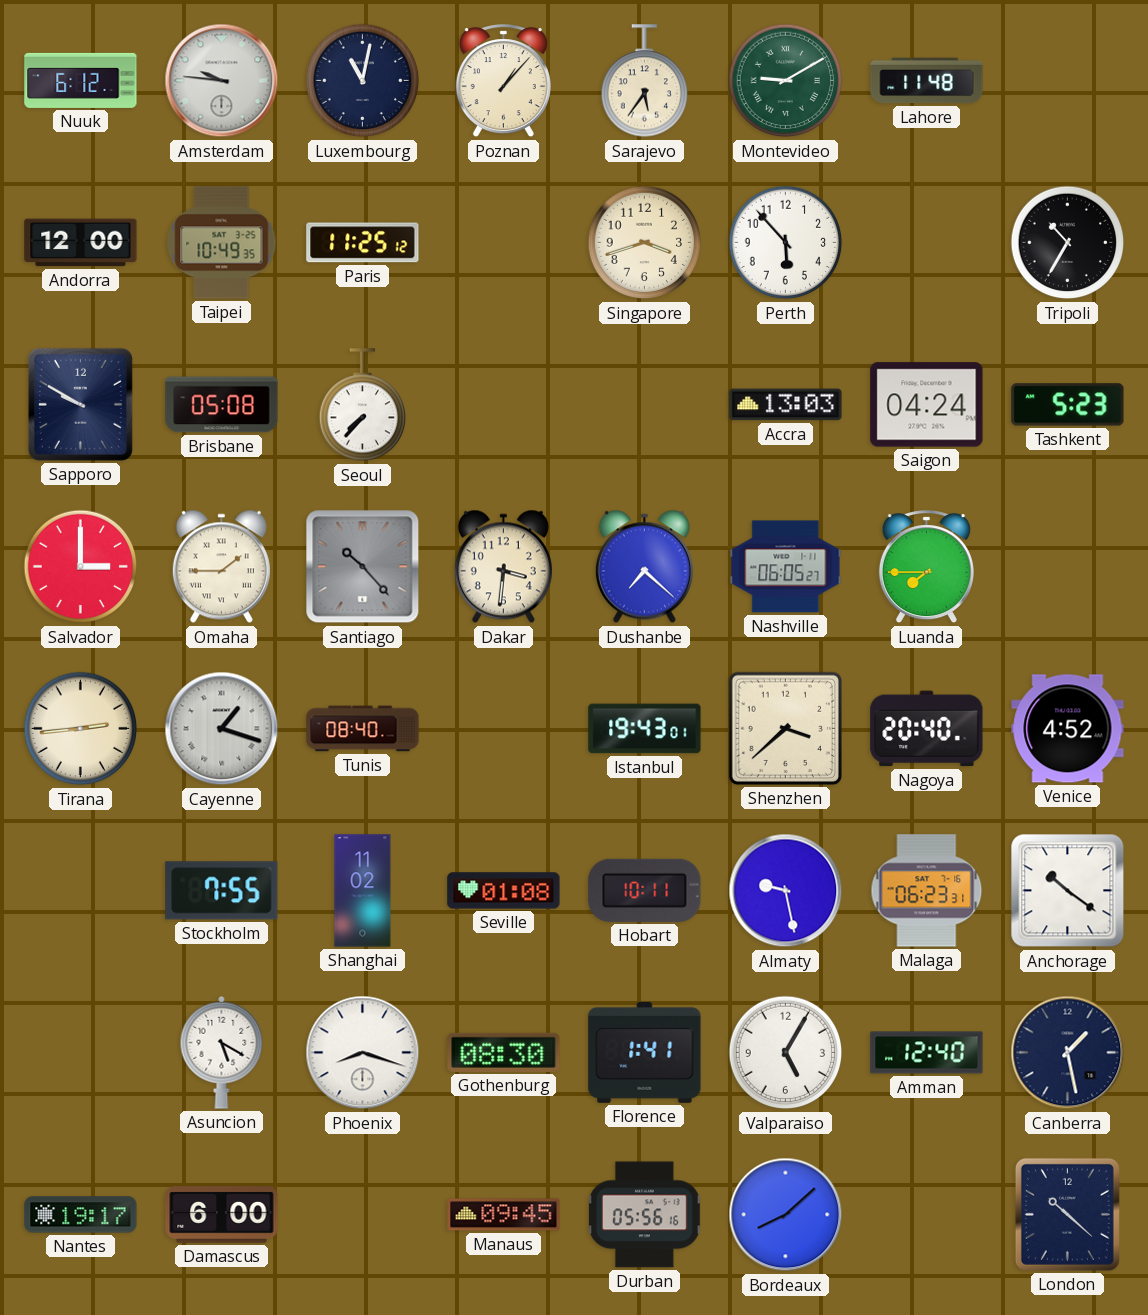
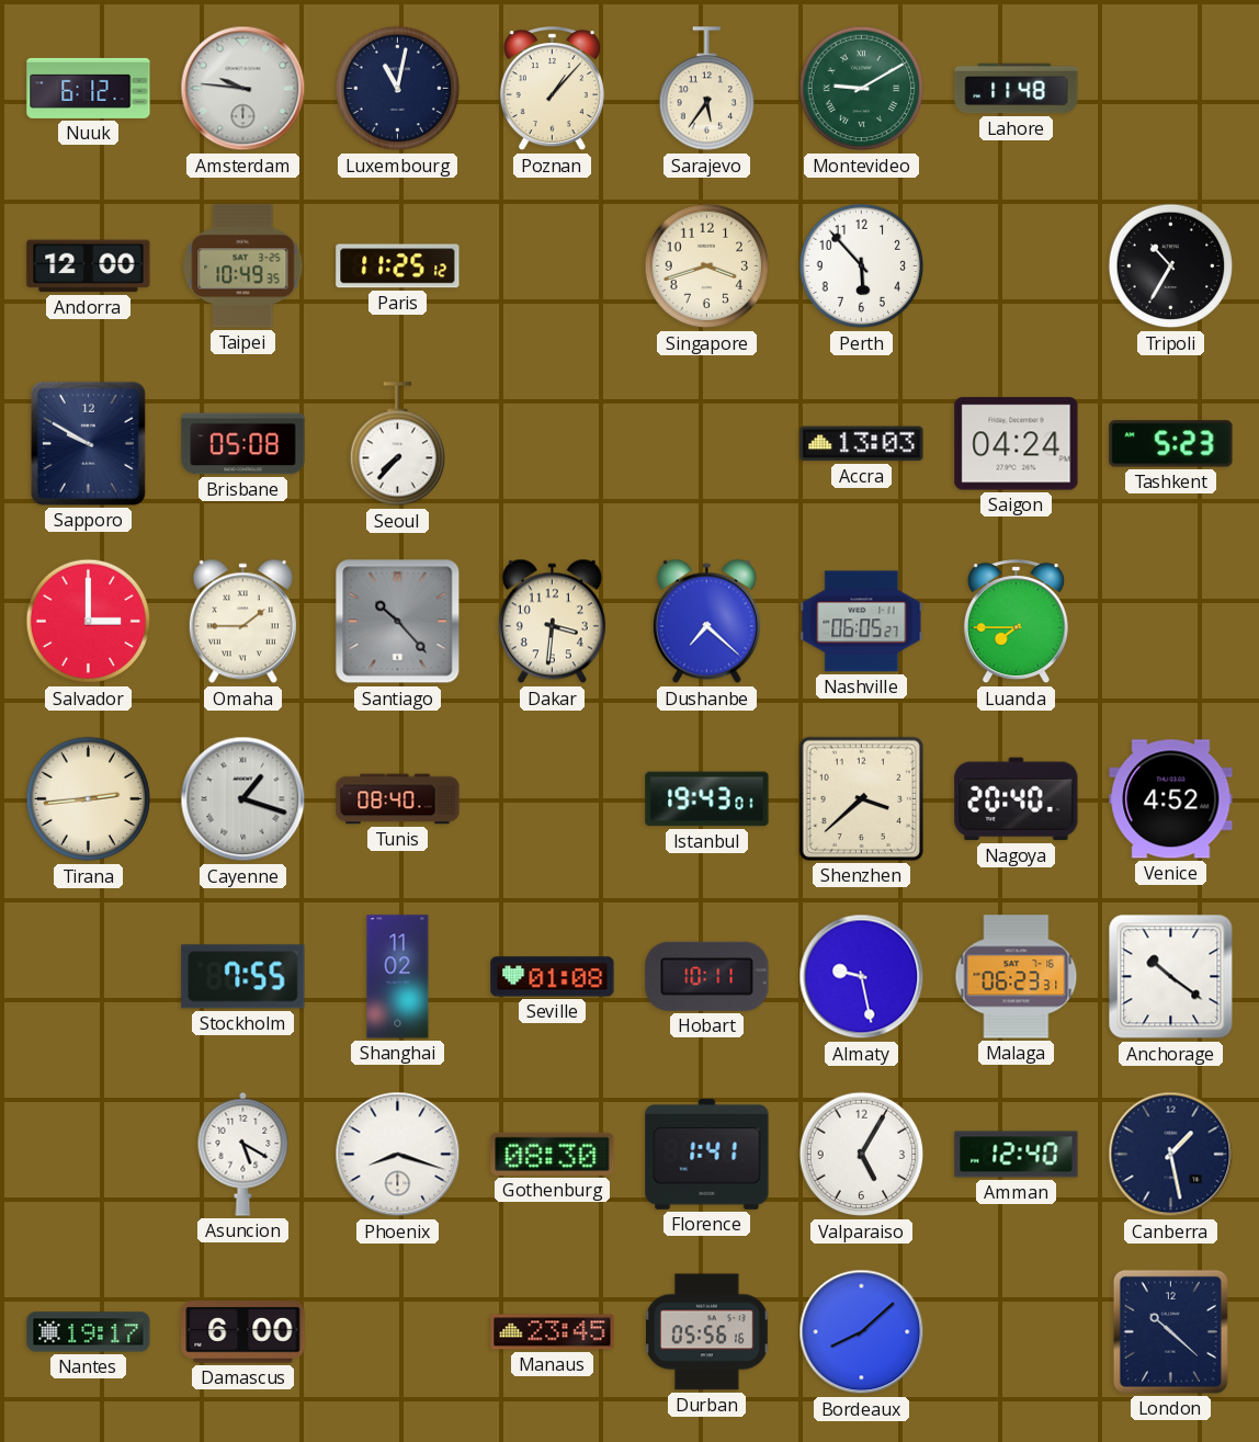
Manaus: 09:45 -> 23:45
